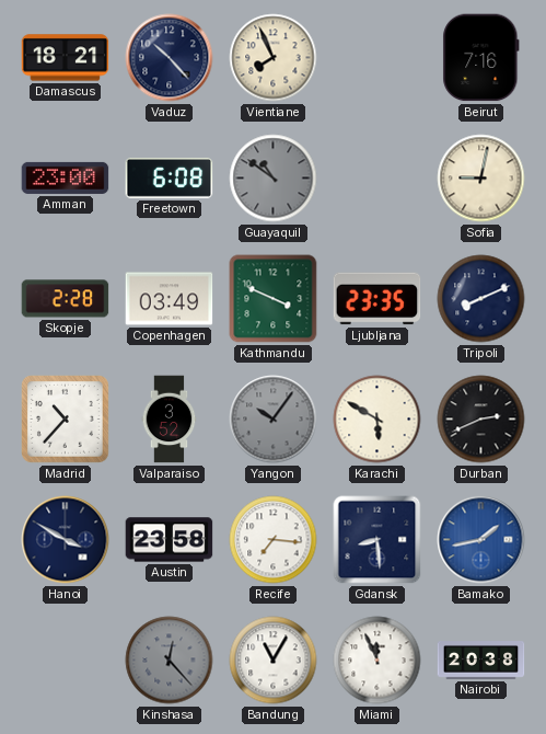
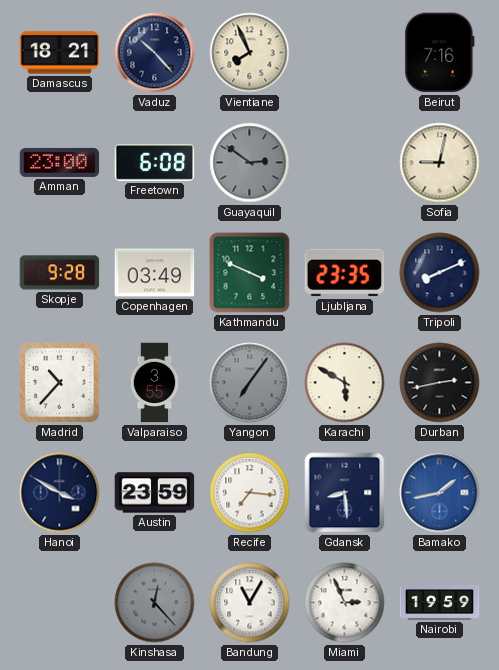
Guayaquil: 10:51 -> 2:51
Skopje: 2:28 -> 9:28
Valparaiso: 3:52 -> 3:55
Yangon: 10:06 -> 7:06
Durban: 2:41 -> 2:43
Austin: 23:58 -> 23:59
Miami: 11:56 -> 2:56
Nairobi: 20:38 -> 19:59
